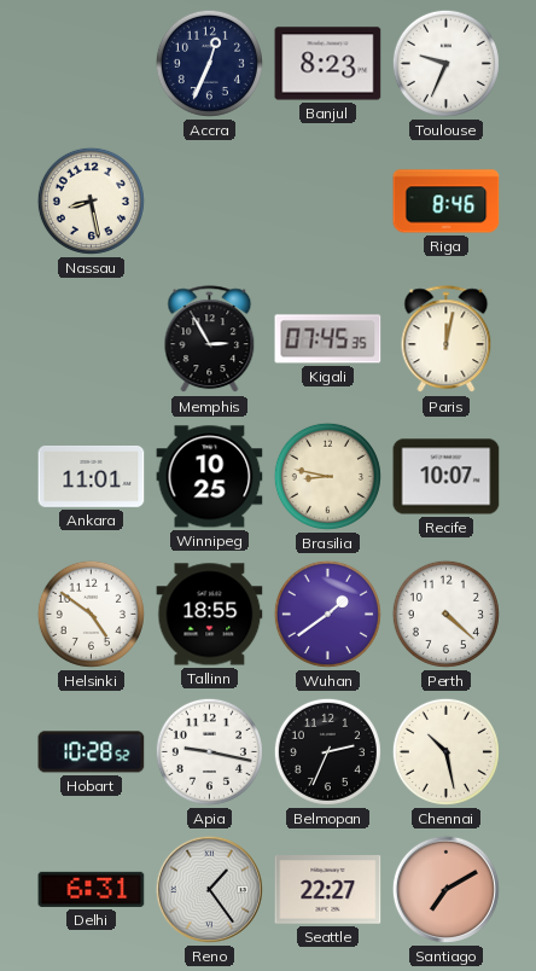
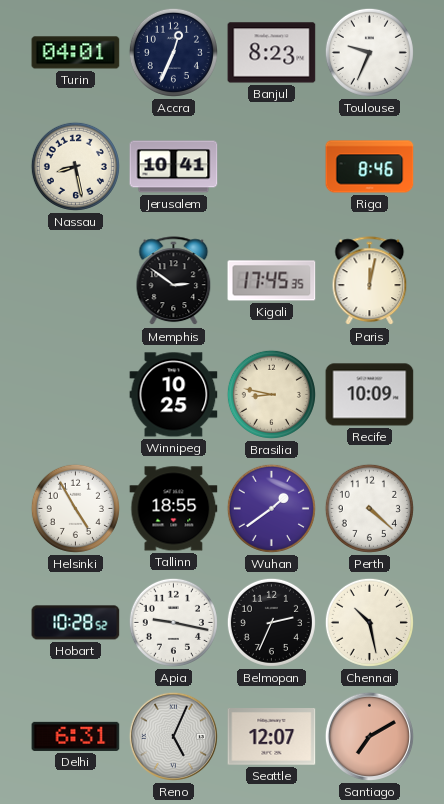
Turin: none -> 04:01
Jerusalem: none -> 10:41
Memphis: 2:55 -> 2:51
Kigali: 07:45 -> 17:45
Ankara: 11:01 -> none
Recife: 10:07 -> 10:09
Helsinki: 4:51 -> 4:55
Reno: 1:24 -> 5:04
Seattle: 22:27 -> 12:07
